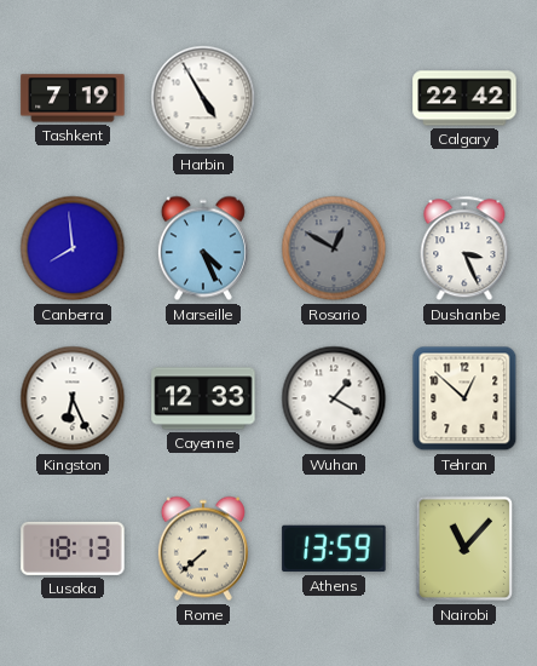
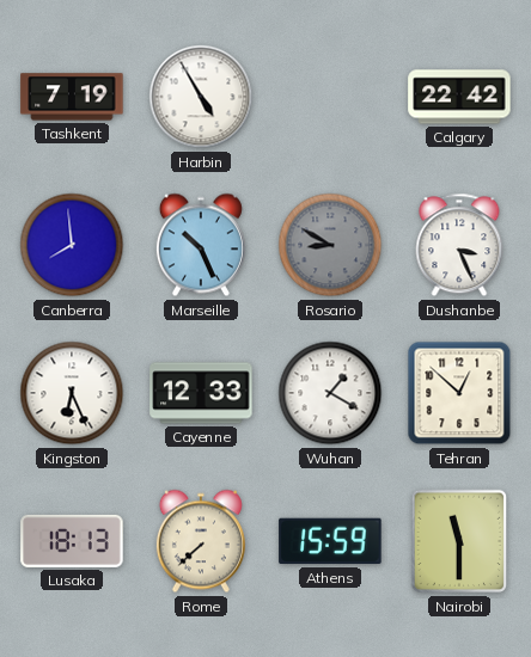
Marseille: 4:26 -> 10:26
Rosario: 12:50 -> 8:50
Athens: 13:59 -> 15:59
Nairobi: 11:07 -> 11:30
